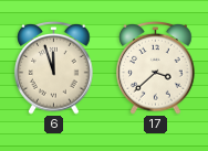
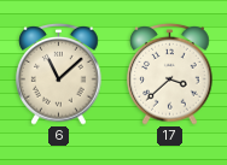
6: 11:57 -> 11:08
